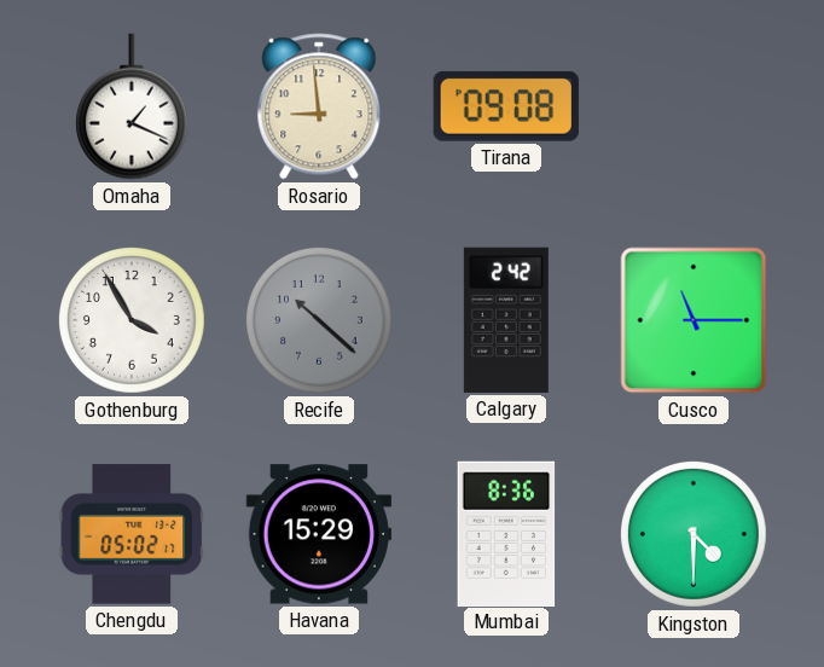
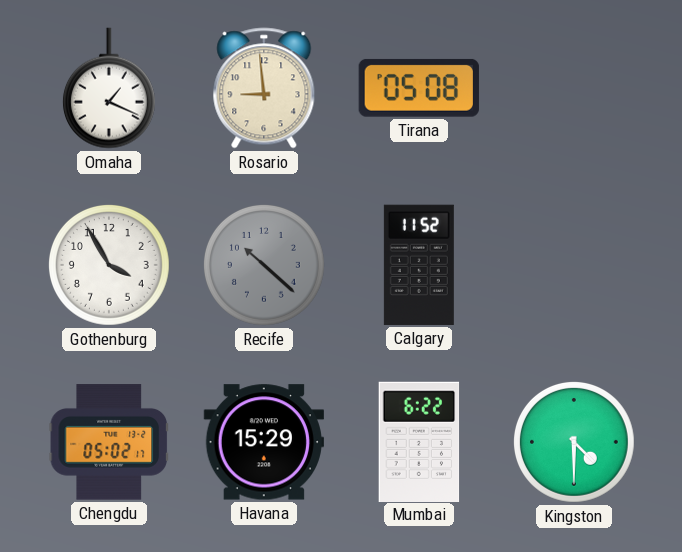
Tirana: 09:08 -> 05:08
Calgary: 2:42 -> 11:52
Cusco: 11:15 -> none
Mumbai: 8:36 -> 6:22
